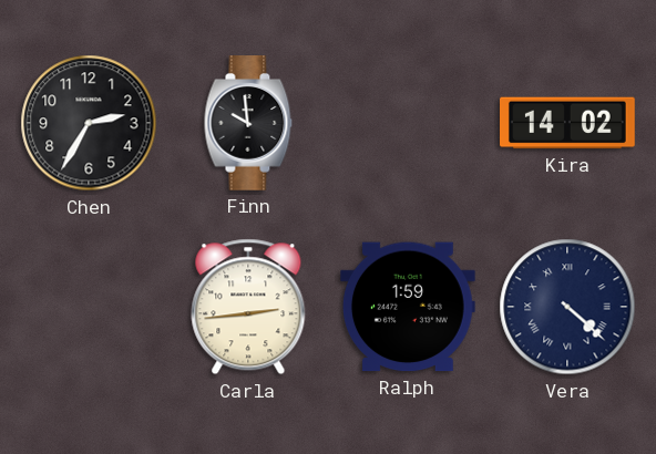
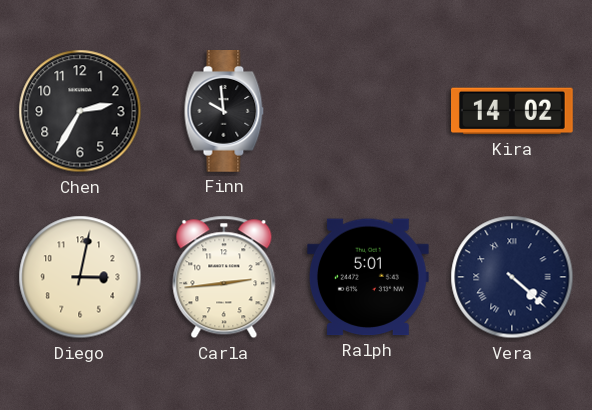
Diego: none -> 3:02
Ralph: 1:59 -> 5:01
